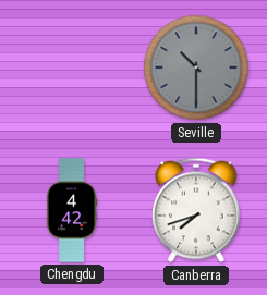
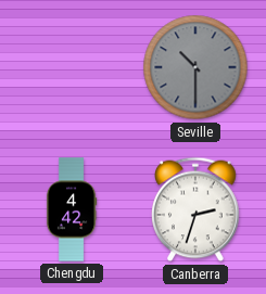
Canberra: 7:42 -> 2:33
